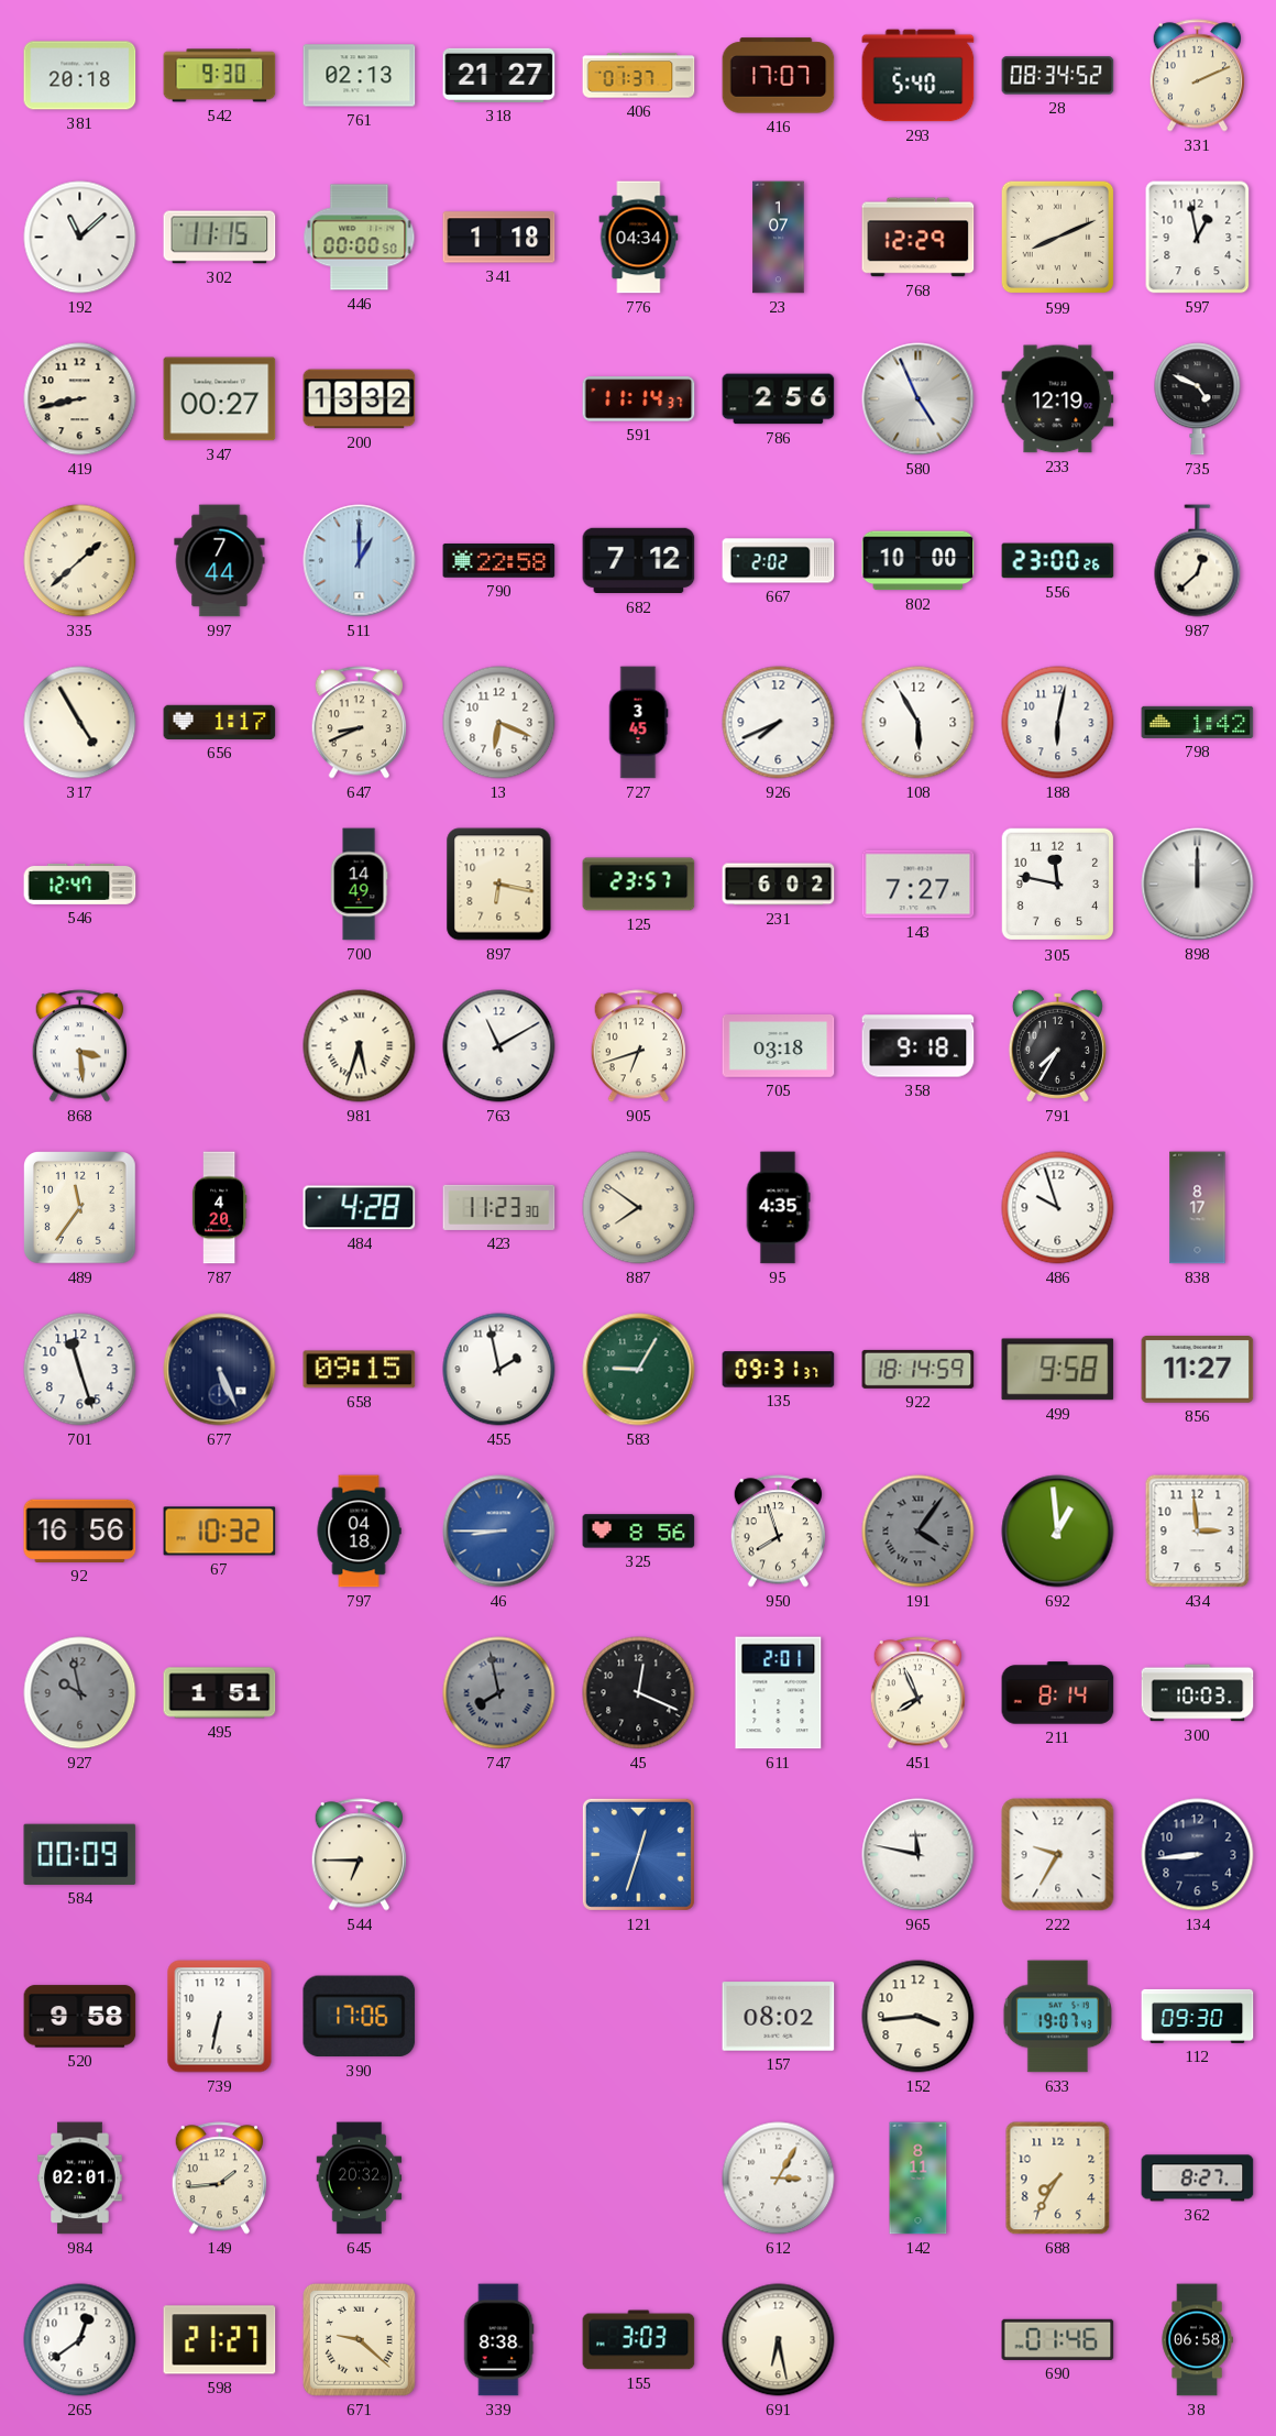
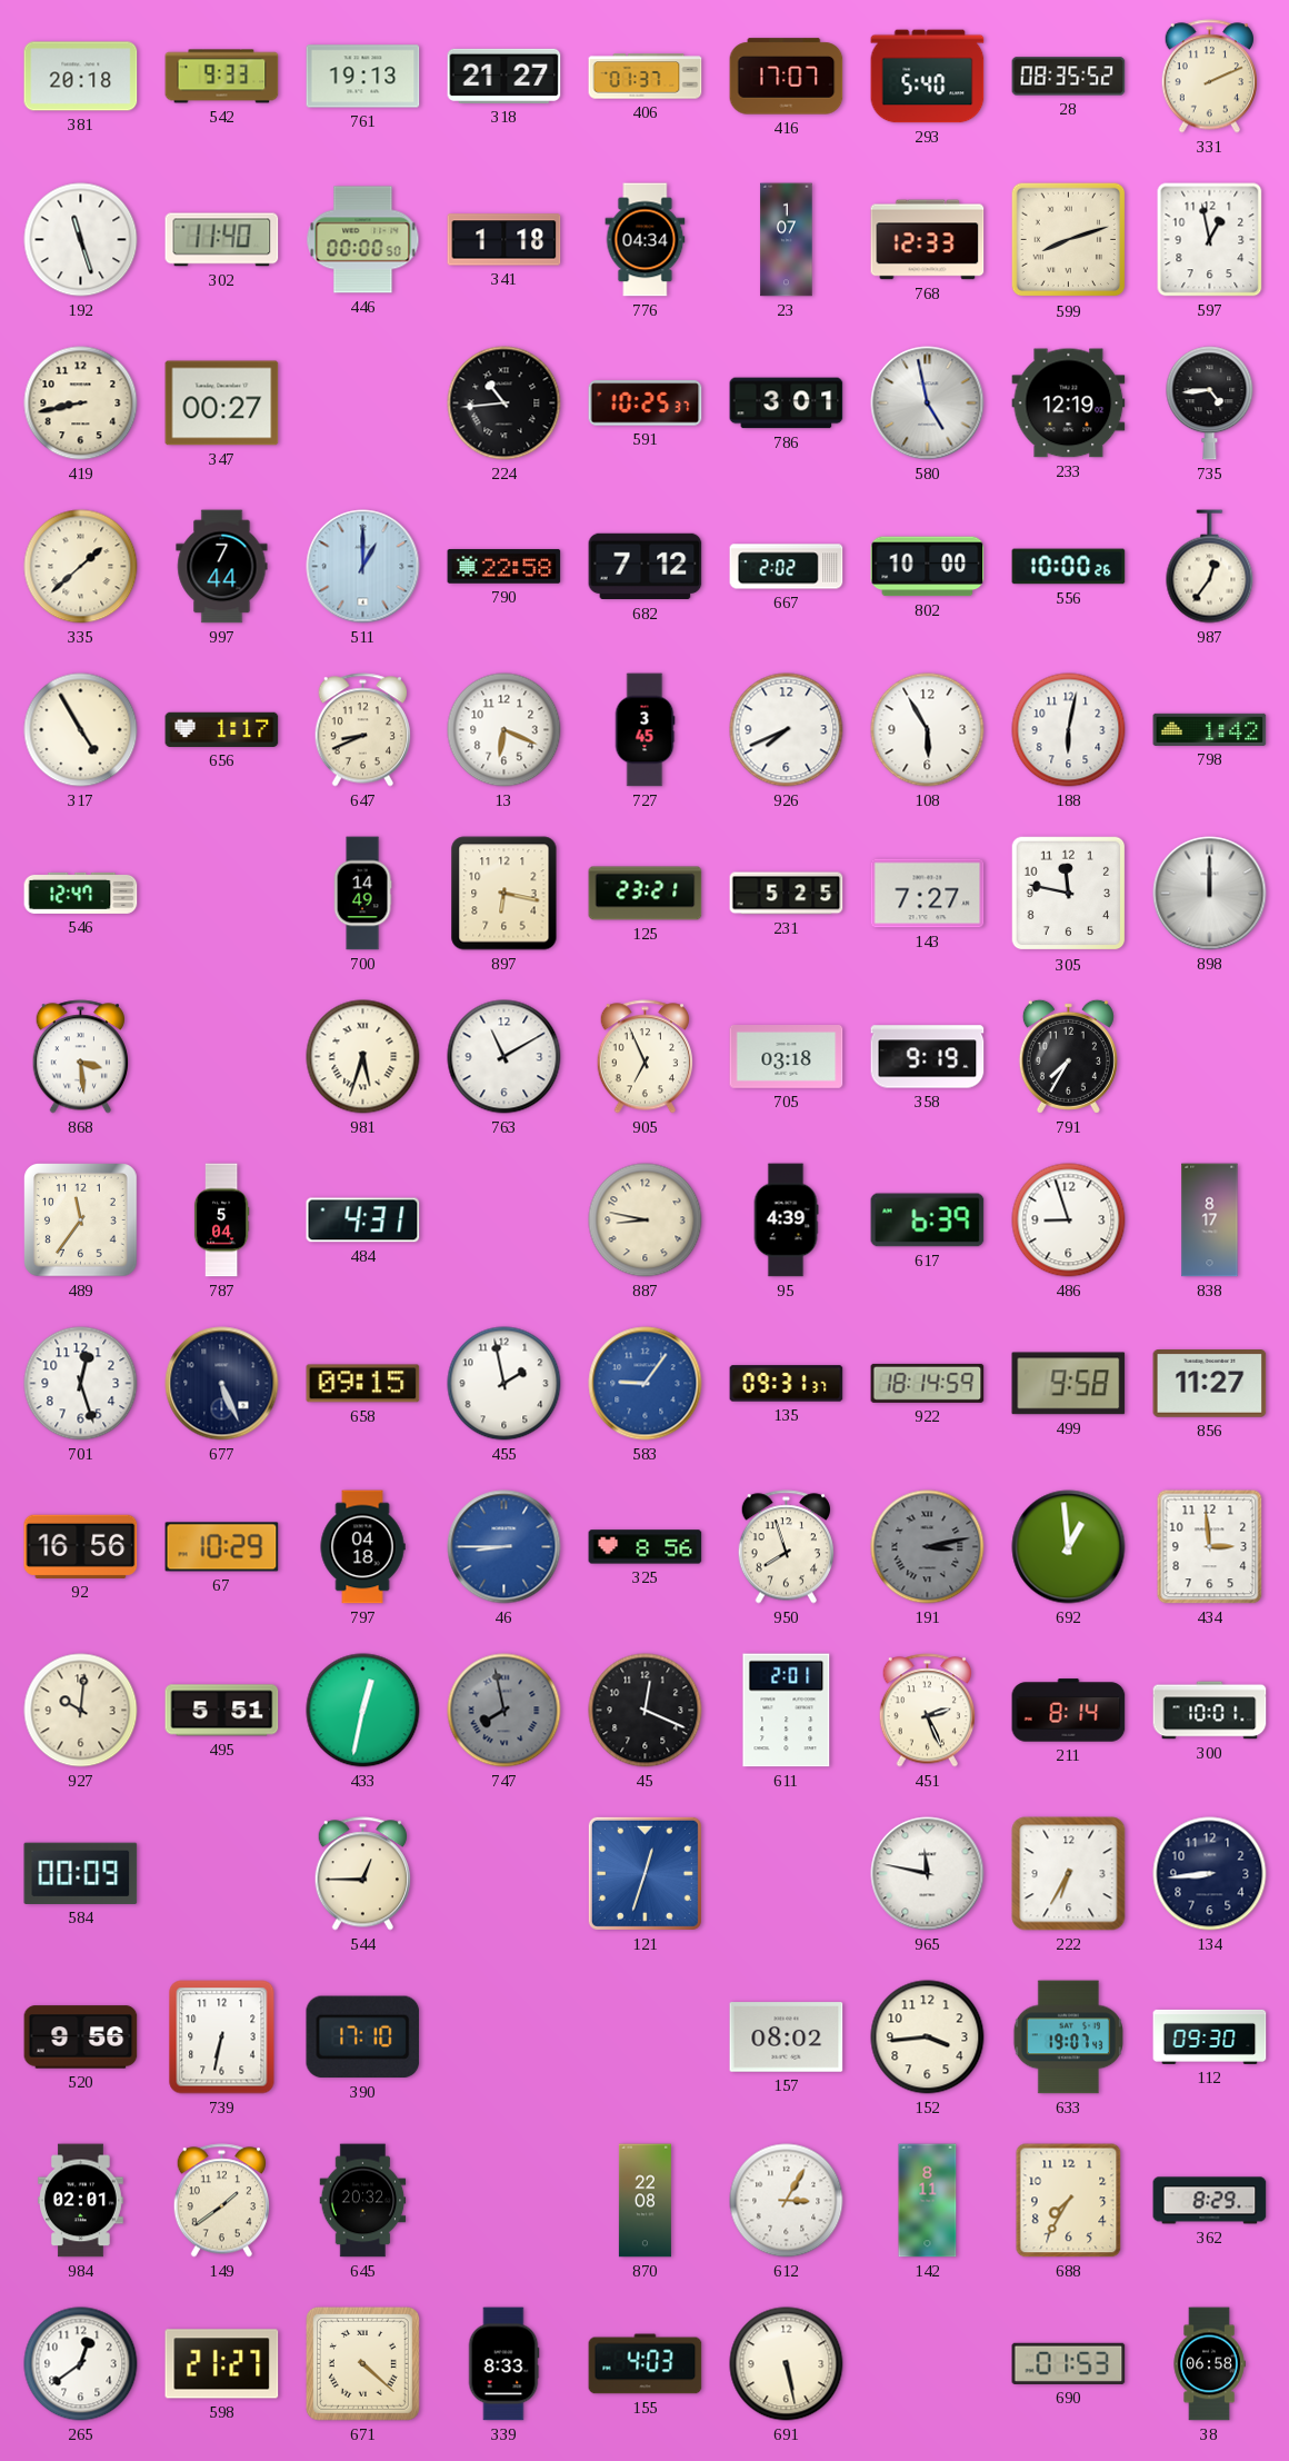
542: 9:30 -> 9:33
761: 02:13 -> 19:13
28: 08:34 -> 08:35
192: 11:08 -> 11:27
302: 11:15 -> 11:40
768: 12:29 -> 12:33
599: 8:11 -> 8:12
200: 13:32 -> none
224: none -> 10:44
591: 11:14 -> 10:25
786: 2:56 -> 3:01
580: 4:56 -> 4:58
735: 4:49 -> 4:44
556: 23:00 -> 10:00
987: 12:38 -> 12:36
125: 23:57 -> 23:21
231: 6:02 -> 5:25
905: 6:42 -> 6:56
358: 9:18 -> 9:19
787: 4:20 -> 5:04
484: 4:28 -> 4:31
423: 11:23 -> none
887: 7:51 -> 8:47
95: 4:35 -> 4:39
617: none -> 6:39
486: 9:57 -> 8:57
701: 11:27 -> 12:27
583: 9:05 -> 9:06
583 dial: green -> blue
67: 10:32 -> 10:29
191: 4:06 -> 3:13
927: 9:58 -> 10:01
927 dial: grey -> cream
495: 1:51 -> 5:51
433: none -> 12:32
451: 7:56 -> 2:26
300: 10:03 -> 10:01
544: 6:45 -> 12:45
222: 9:35 -> 6:35
520: 9:58 -> 9:56
390: 17:06 -> 17:10
149: 1:44 -> 1:39
870: none -> 22:08
362: 8:27 -> 8:29
671: 9:22 -> 4:22
339: 8:38 -> 8:33
155: 3:03 -> 4:03
691: 6:28 -> 5:28
690: 01:46 -> 01:53
